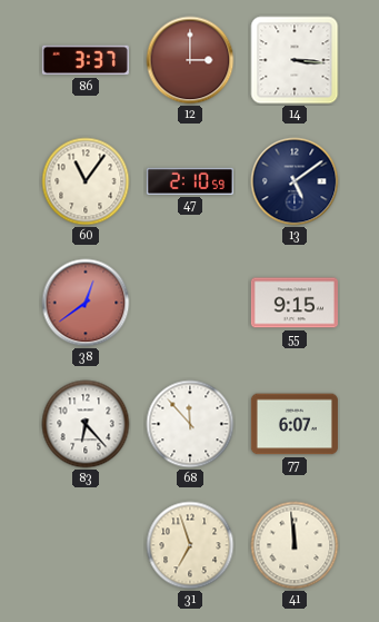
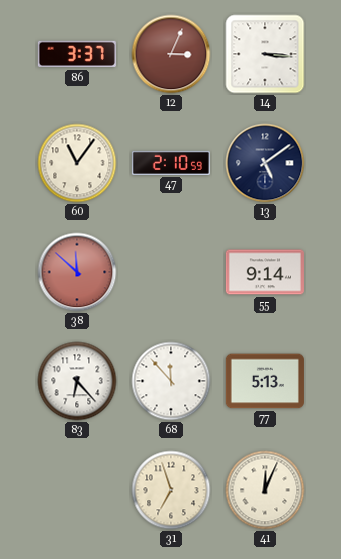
12: 3:00 -> 3:04
38: 12:39 -> 11:52
55: 9:15 -> 9:14
77: 6:07 -> 5:13
41: 11:59 -> 12:04
